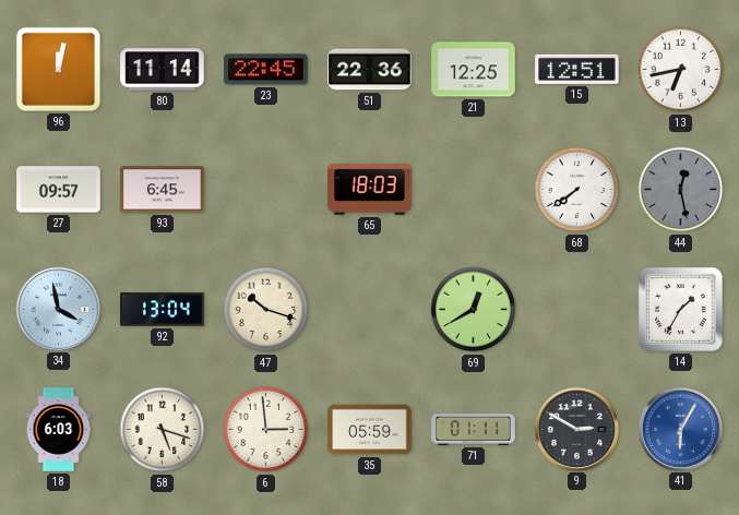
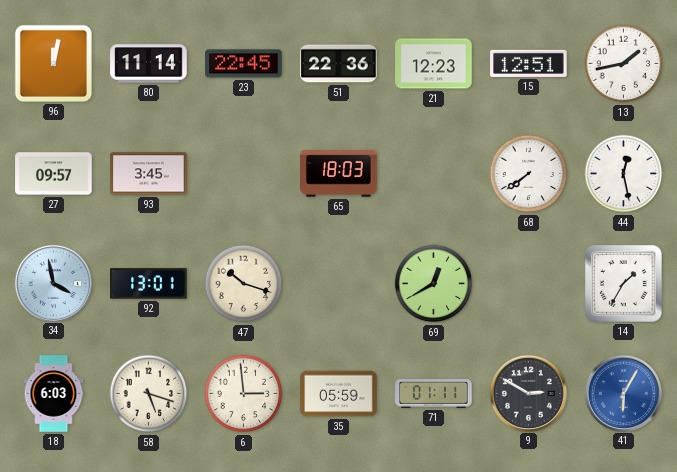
21: 12:25 -> 12:23
13: 6:43 -> 1:43
93: 6:45 -> 3:45
44 dial: grey -> white
92: 13:04 -> 13:01
